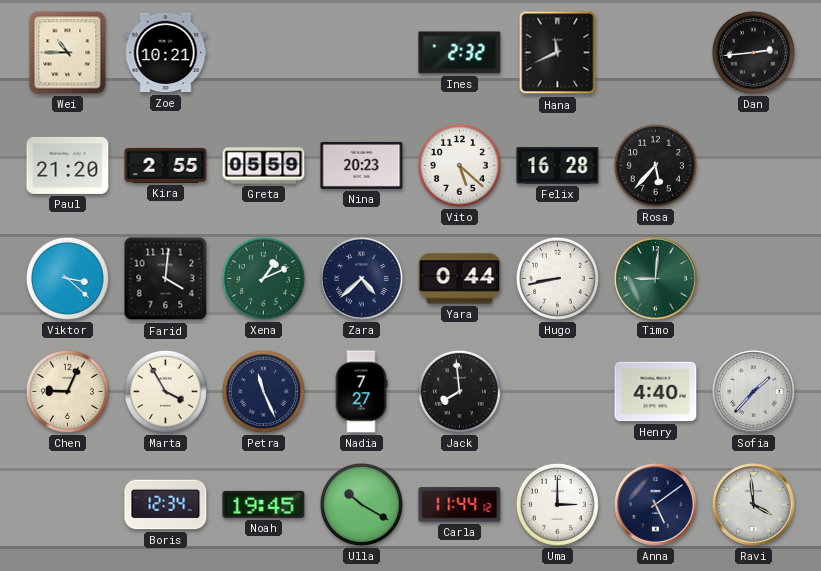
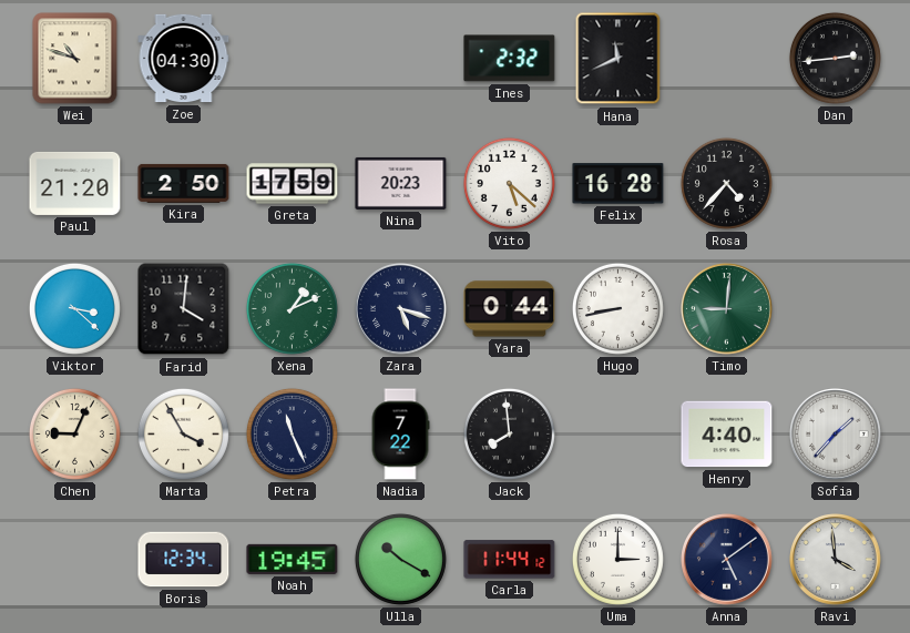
Wei: 10:45 -> 10:48
Zoe: 10:21 -> 04:30
Kira: 2:55 -> 2:50
Greta: 05:59 -> 17:59
Rosa: 5:37 -> 4:37
Zara: 4:38 -> 5:18
Nadia: 7:27 -> 7:22
